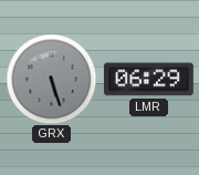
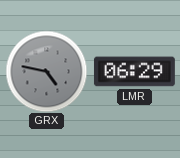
GRX: 5:27 -> 4:47
